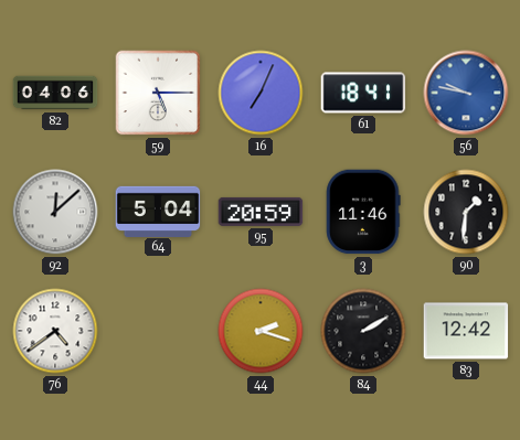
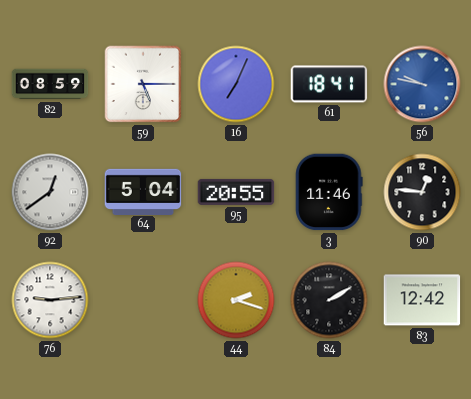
82: 04:06 -> 08:59
92: 12:08 -> 12:39
95: 20:59 -> 20:55
90: 1:31 -> 12:46
76: 4:39 -> 9:14
